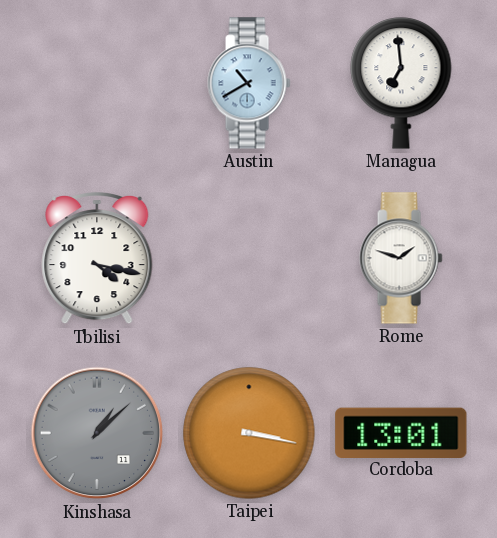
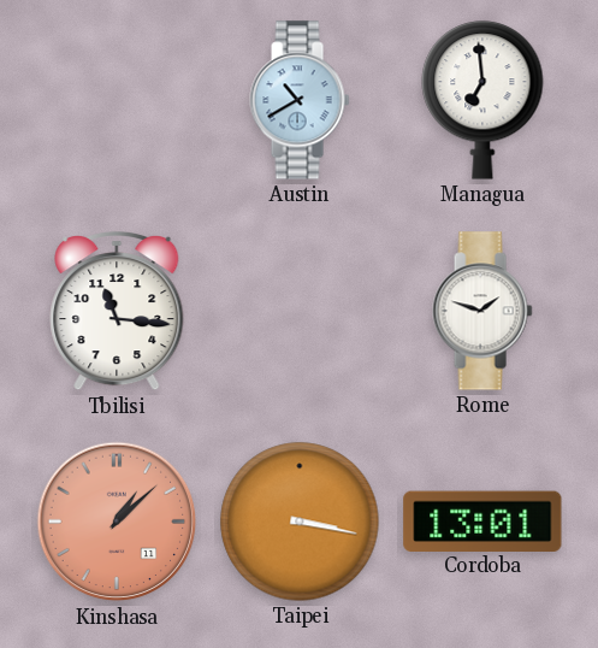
Tbilisi: 4:17 -> 11:16
Kinshasa dial: grey -> salmon
